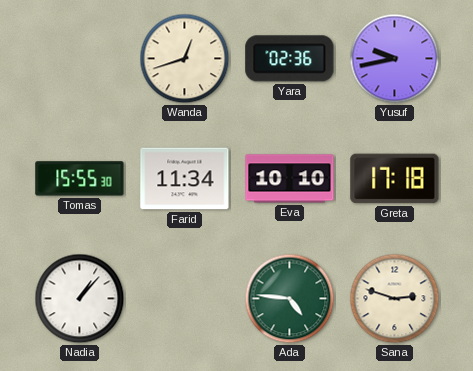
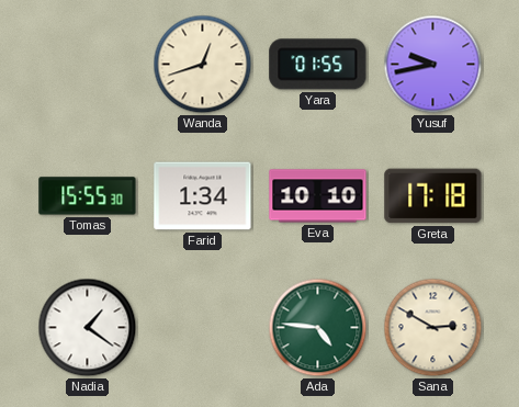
Yara: 02:36 -> 01:55
Farid: 11:34 -> 1:34
Nadia: 1:07 -> 1:21
Sana: 2:48 -> 2:50
